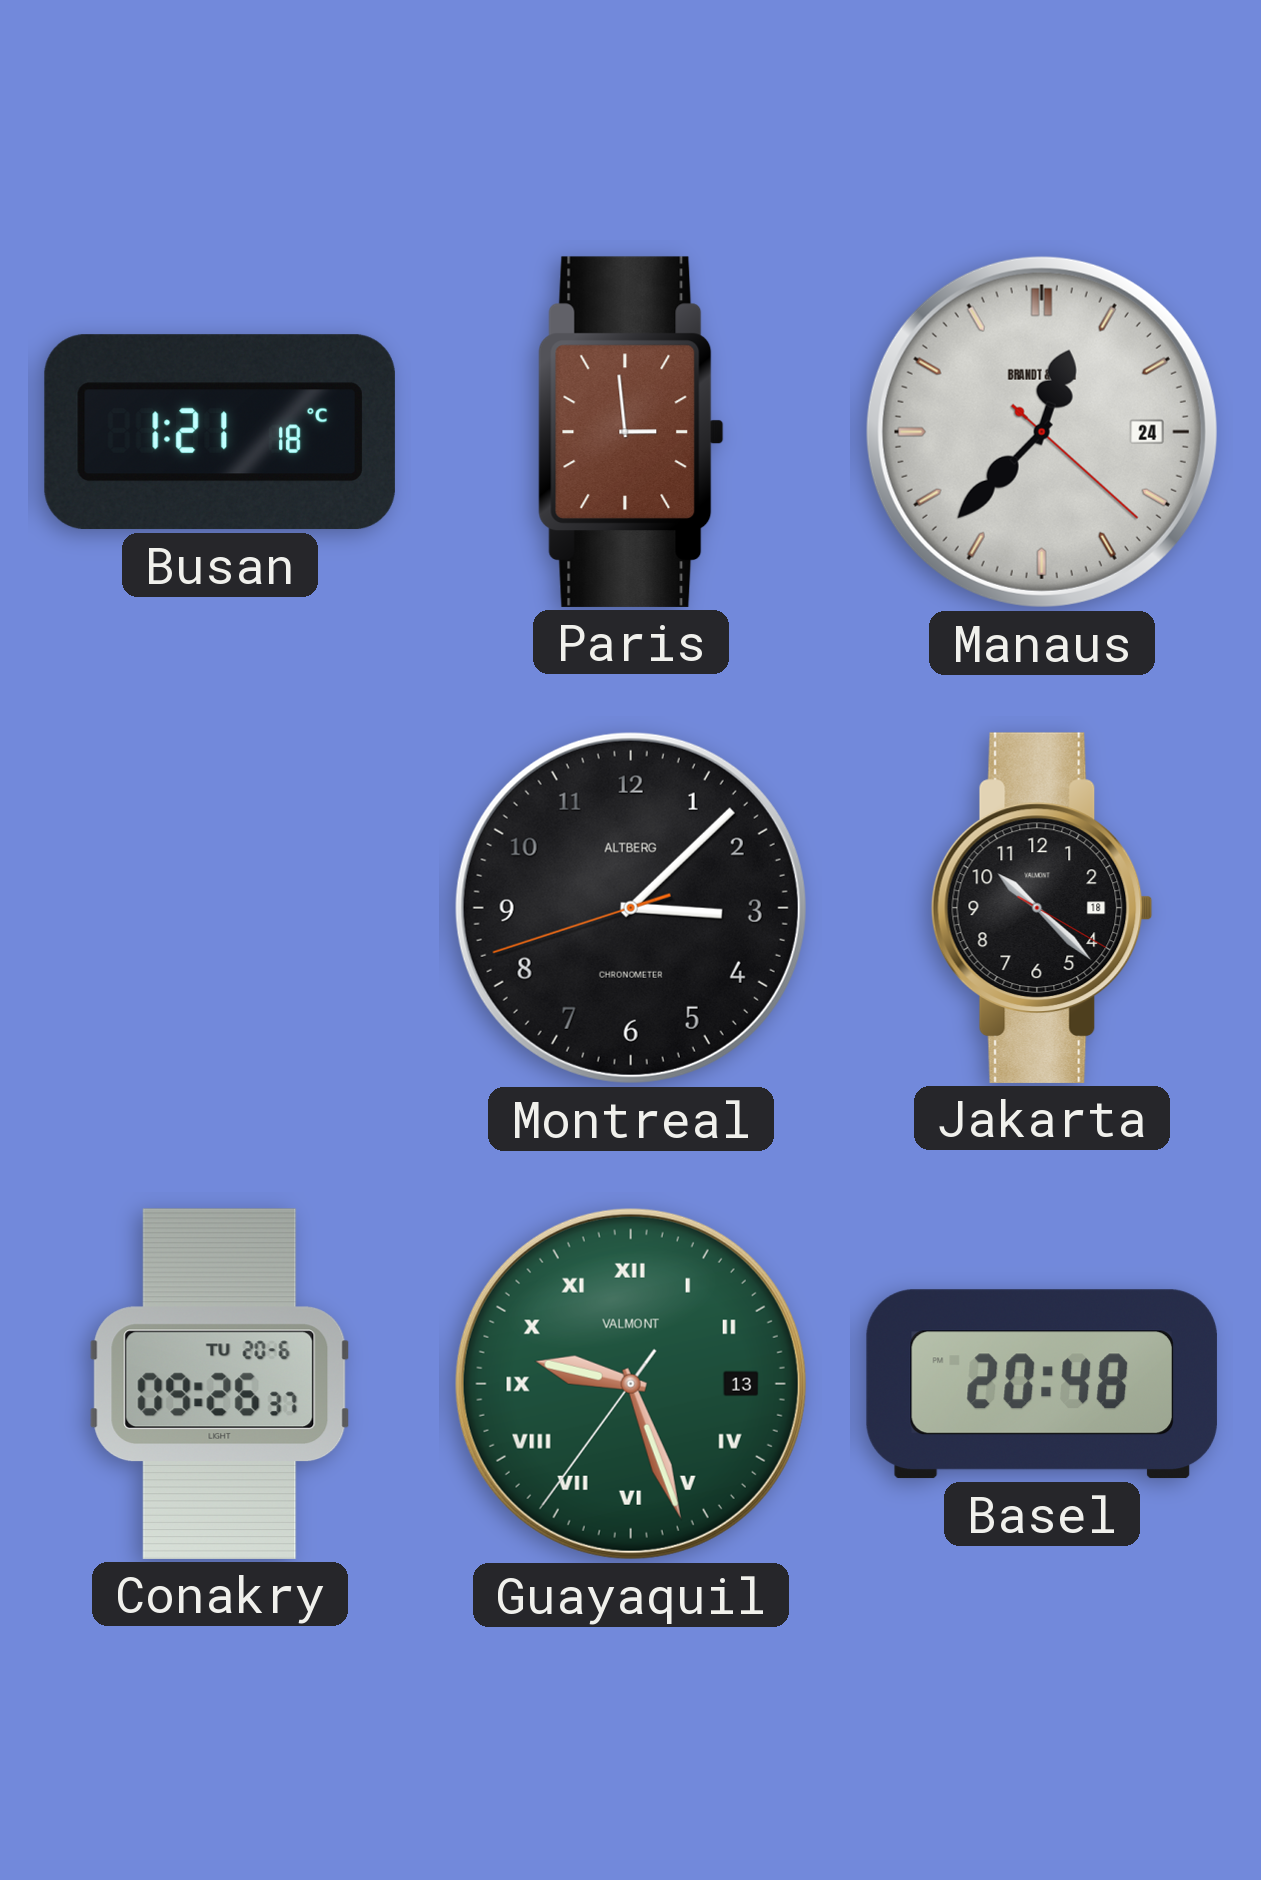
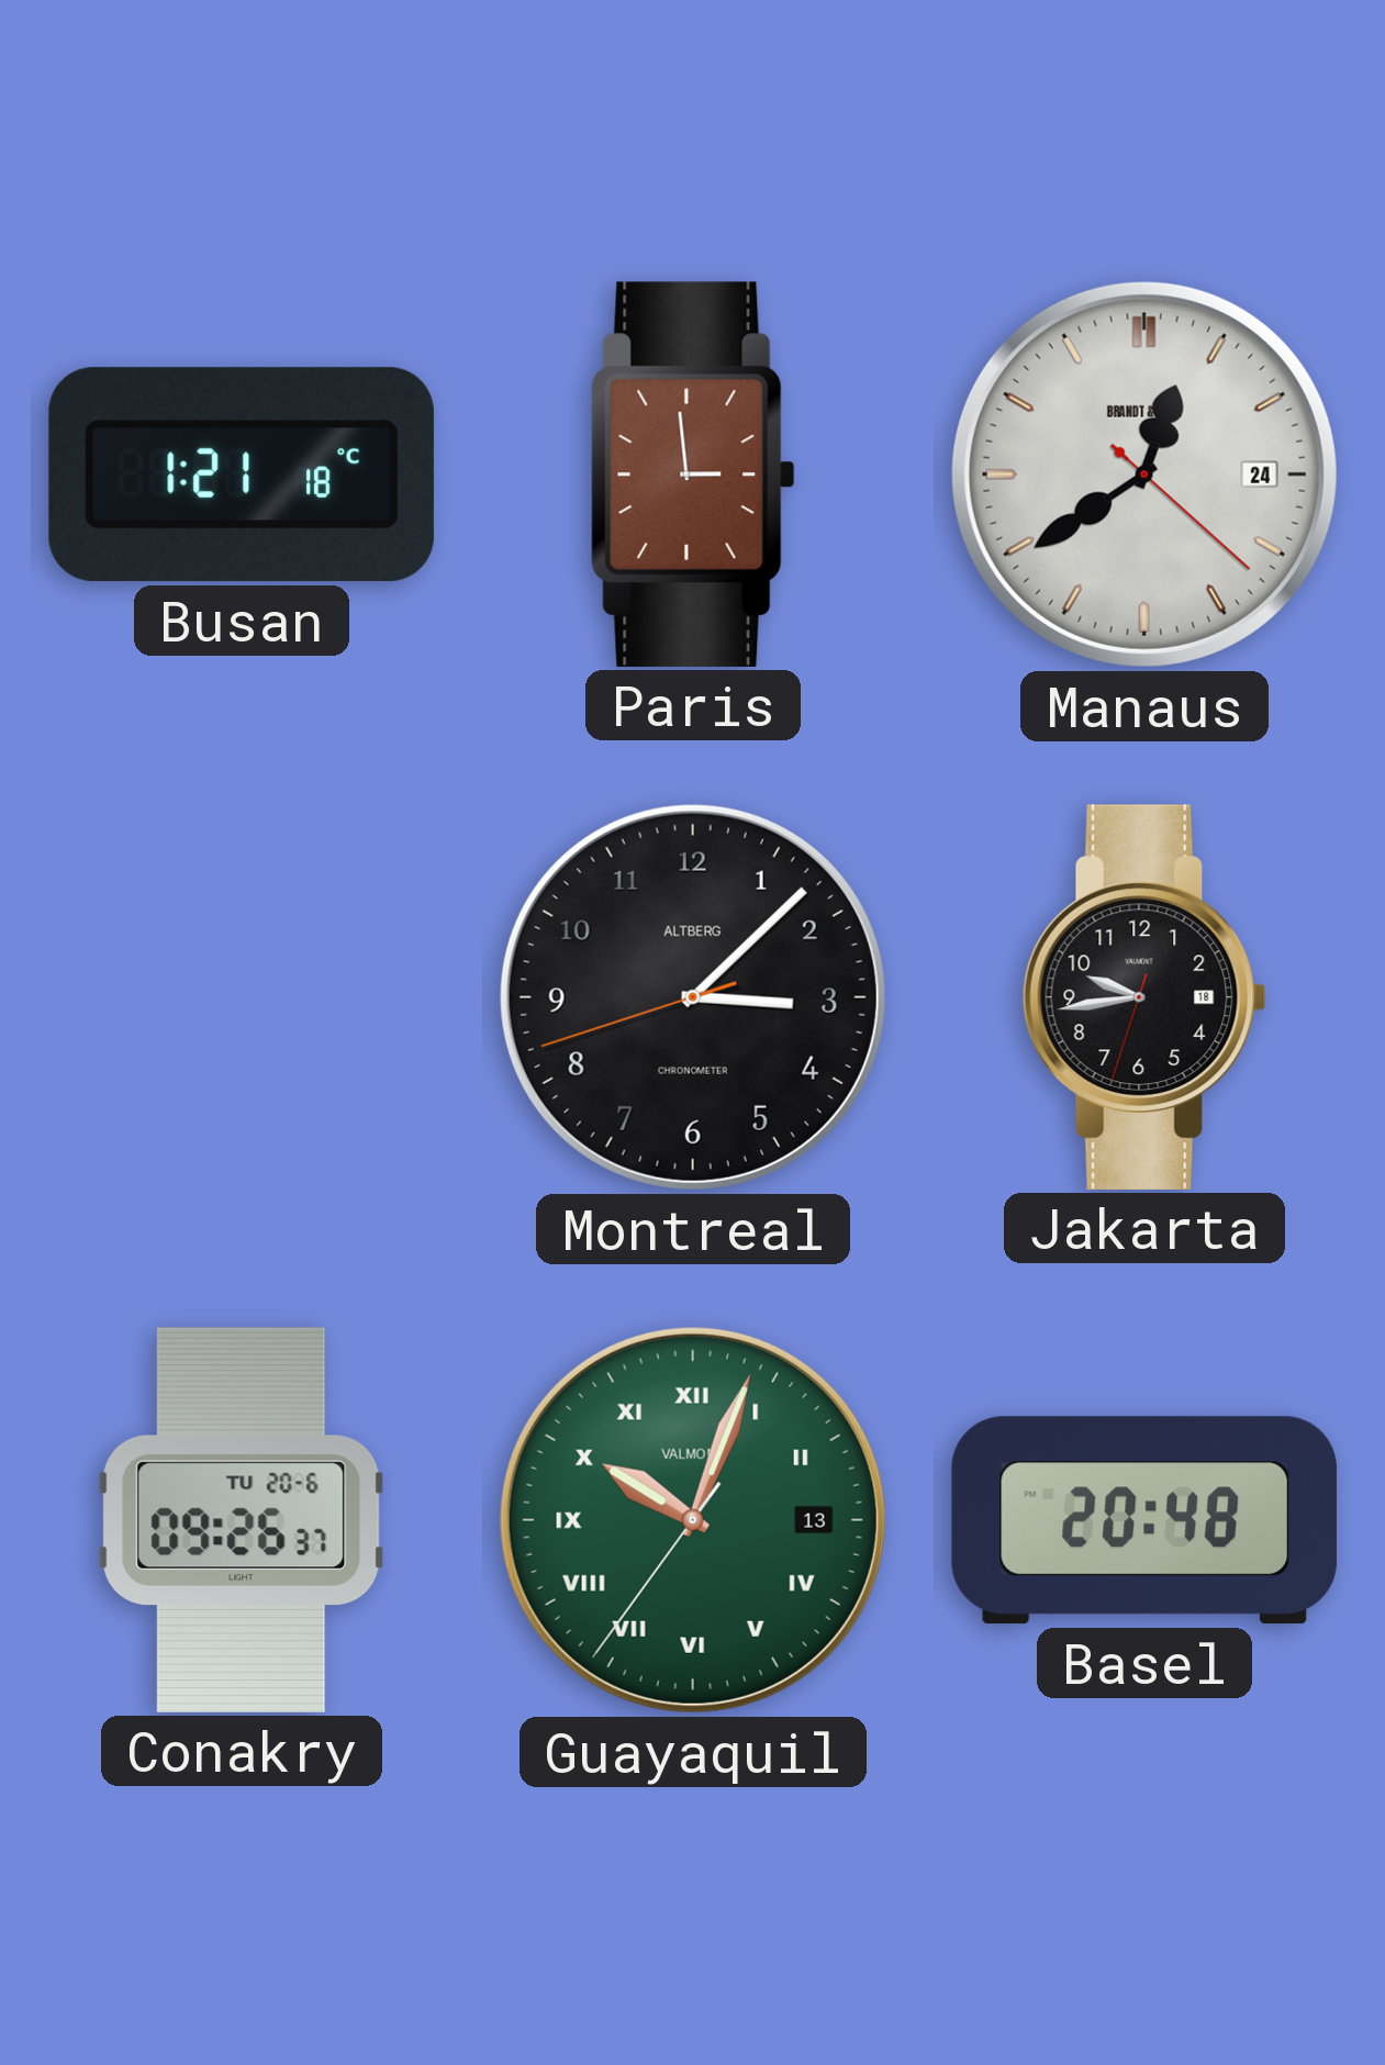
Manaus: 12:37 -> 12:39
Jakarta: 10:22 -> 9:43
Guayaquil: 9:26 -> 10:03
